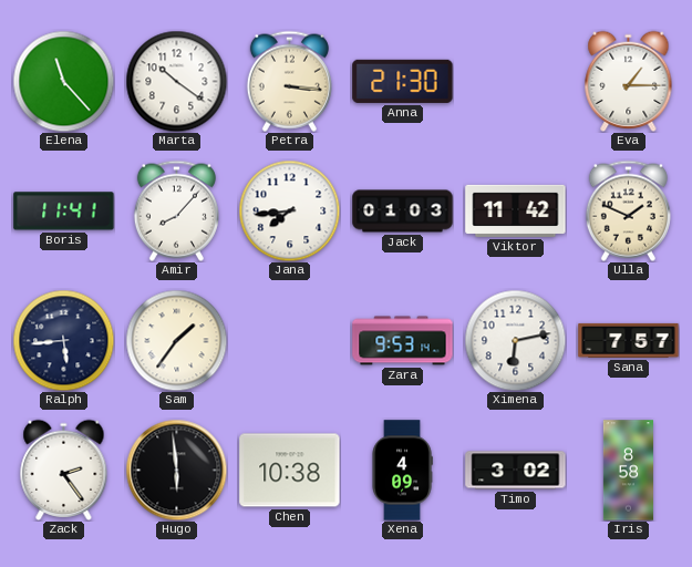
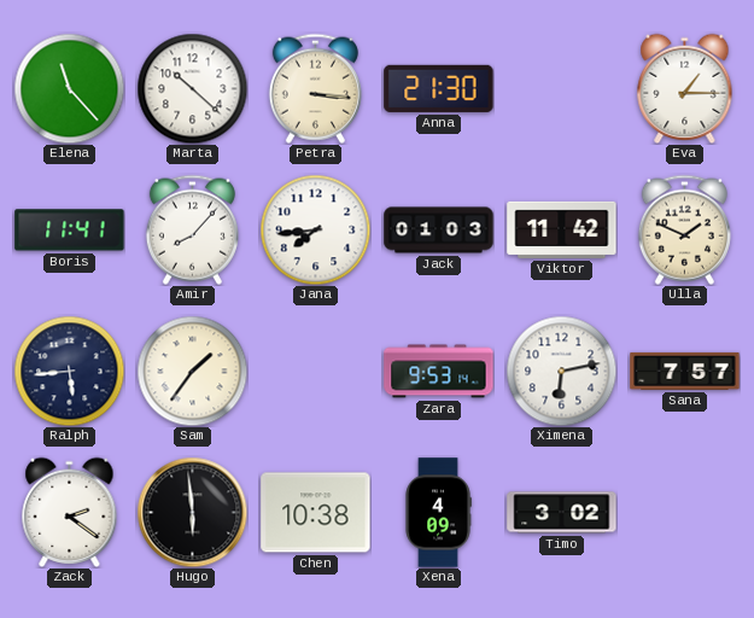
Marta: 10:21 -> 10:22
Zack: 2:24 -> 2:21
Iris: 8:58 -> none
